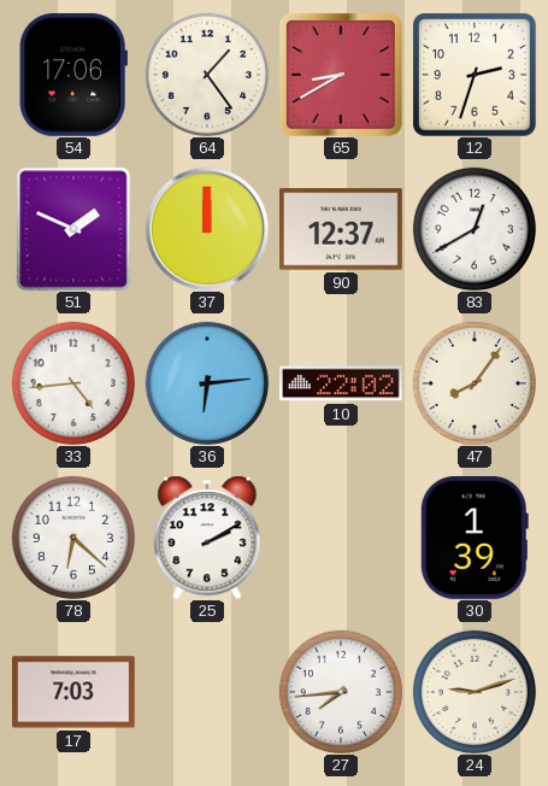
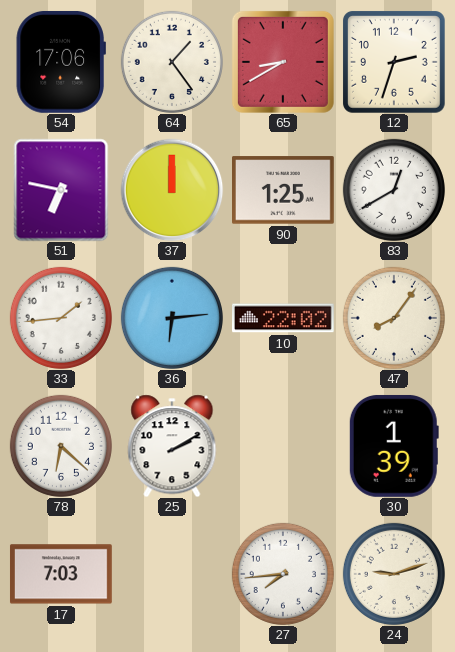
51: 1:49 -> 6:47
90: 12:37 -> 1:25
33: 4:44 -> 1:44
